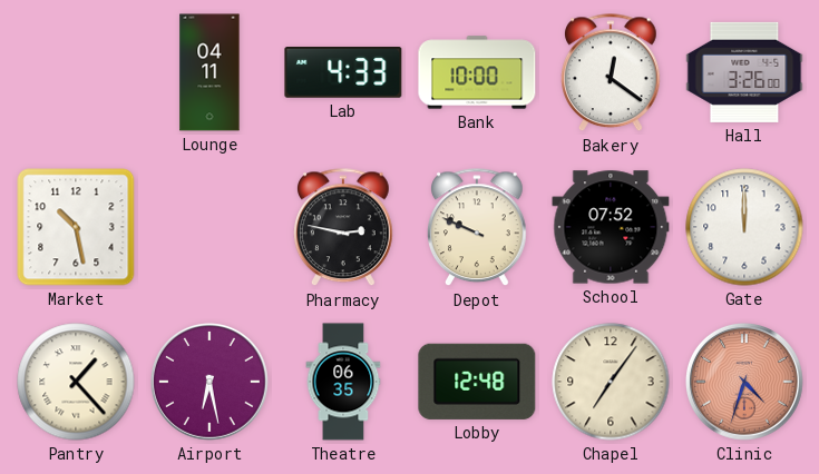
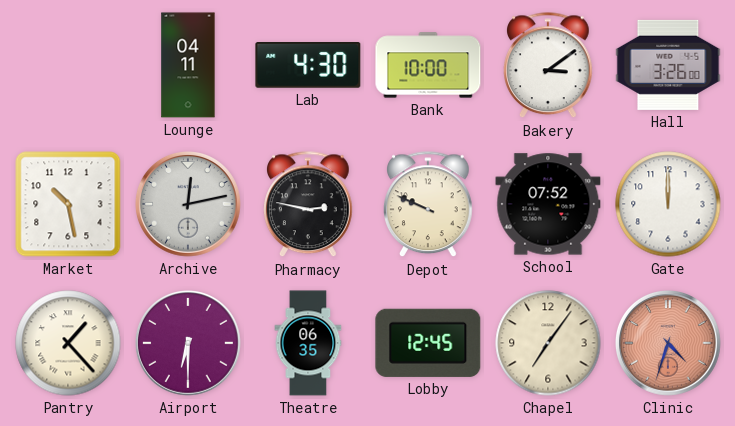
Lab: 4:33 -> 4:30
Bakery: 12:21 -> 3:09
Archive: none -> 12:13
Airport: 6:28 -> 6:30
Lobby: 12:48 -> 12:45
